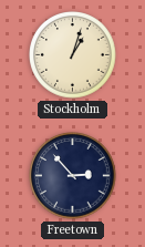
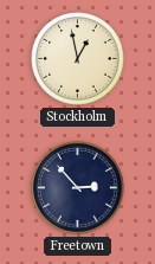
Stockholm: 1:03 -> 12:58
